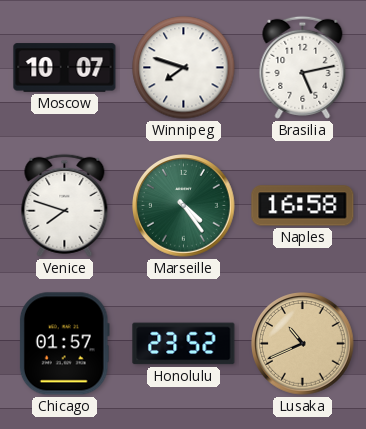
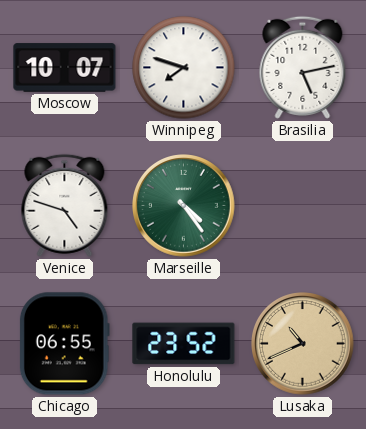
Venice: 7:48 -> 4:48
Naples: 16:58 -> none
Chicago: 01:57 -> 06:55
